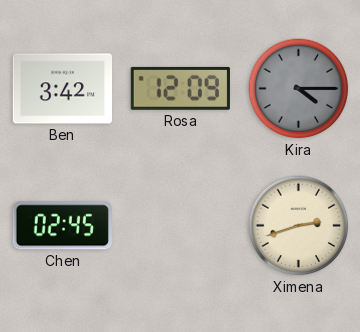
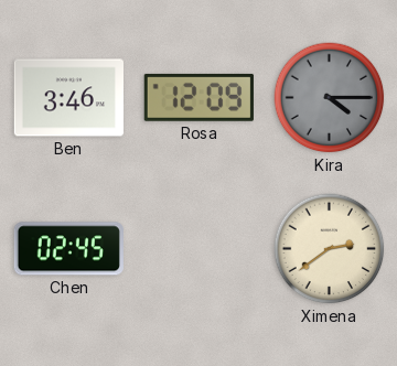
Ben: 3:42 -> 3:46
Ximena: 2:42 -> 2:39
